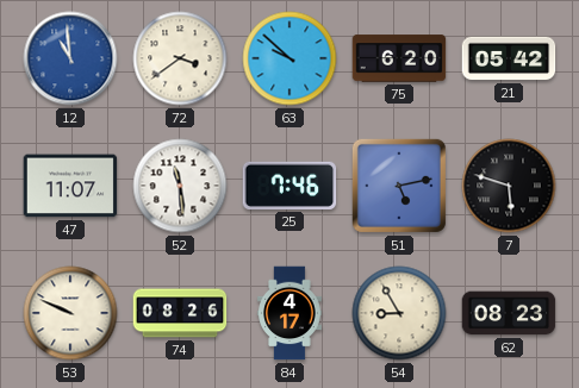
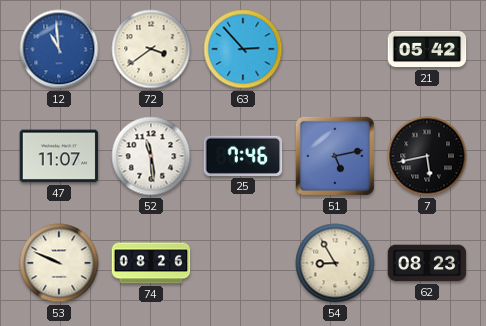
63: 9:52 -> 2:53
75: 6:20 -> none
7: 5:48 -> 5:43
84: 4:17 -> none
